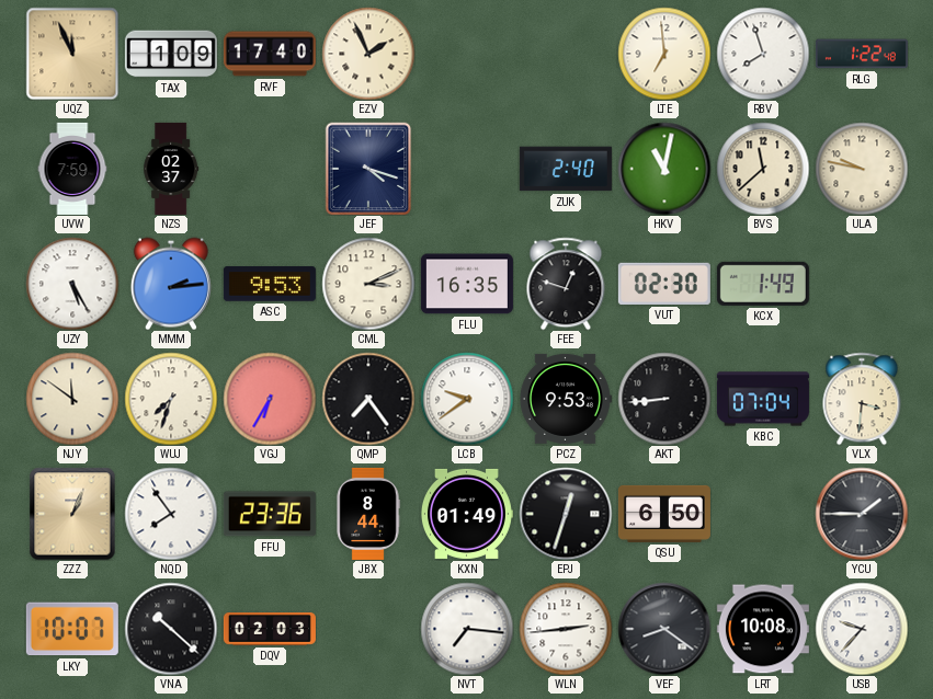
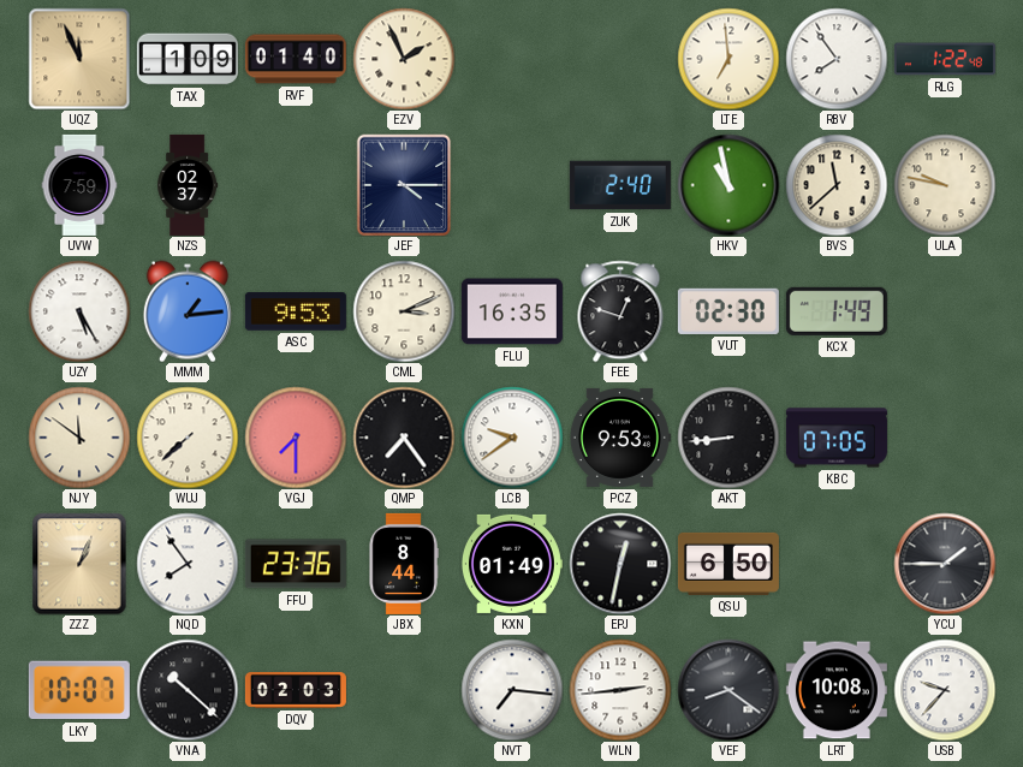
RVF: 17:40 -> 01:40
RBV: 7:57 -> 7:54
JEF: 4:18 -> 4:15
HKV: 11:02 -> 10:58
MMM: 2:14 -> 1:14
WUJ: 7:33 -> 7:38
VGJ: 6:35 -> 7:30
KBC: 07:04 -> 07:05
VLX: 3:31 -> none
EPJ: 12:33 -> 12:32
